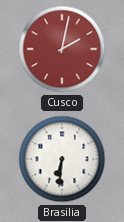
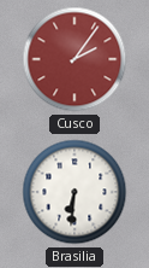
Cusco: 2:02 -> 2:06
